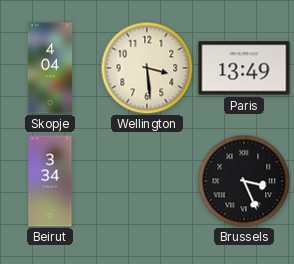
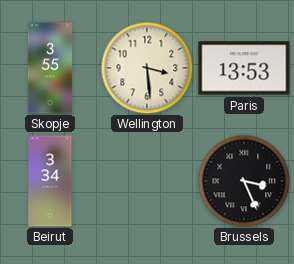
Skopje: 4:04 -> 3:55
Paris: 13:49 -> 13:53
